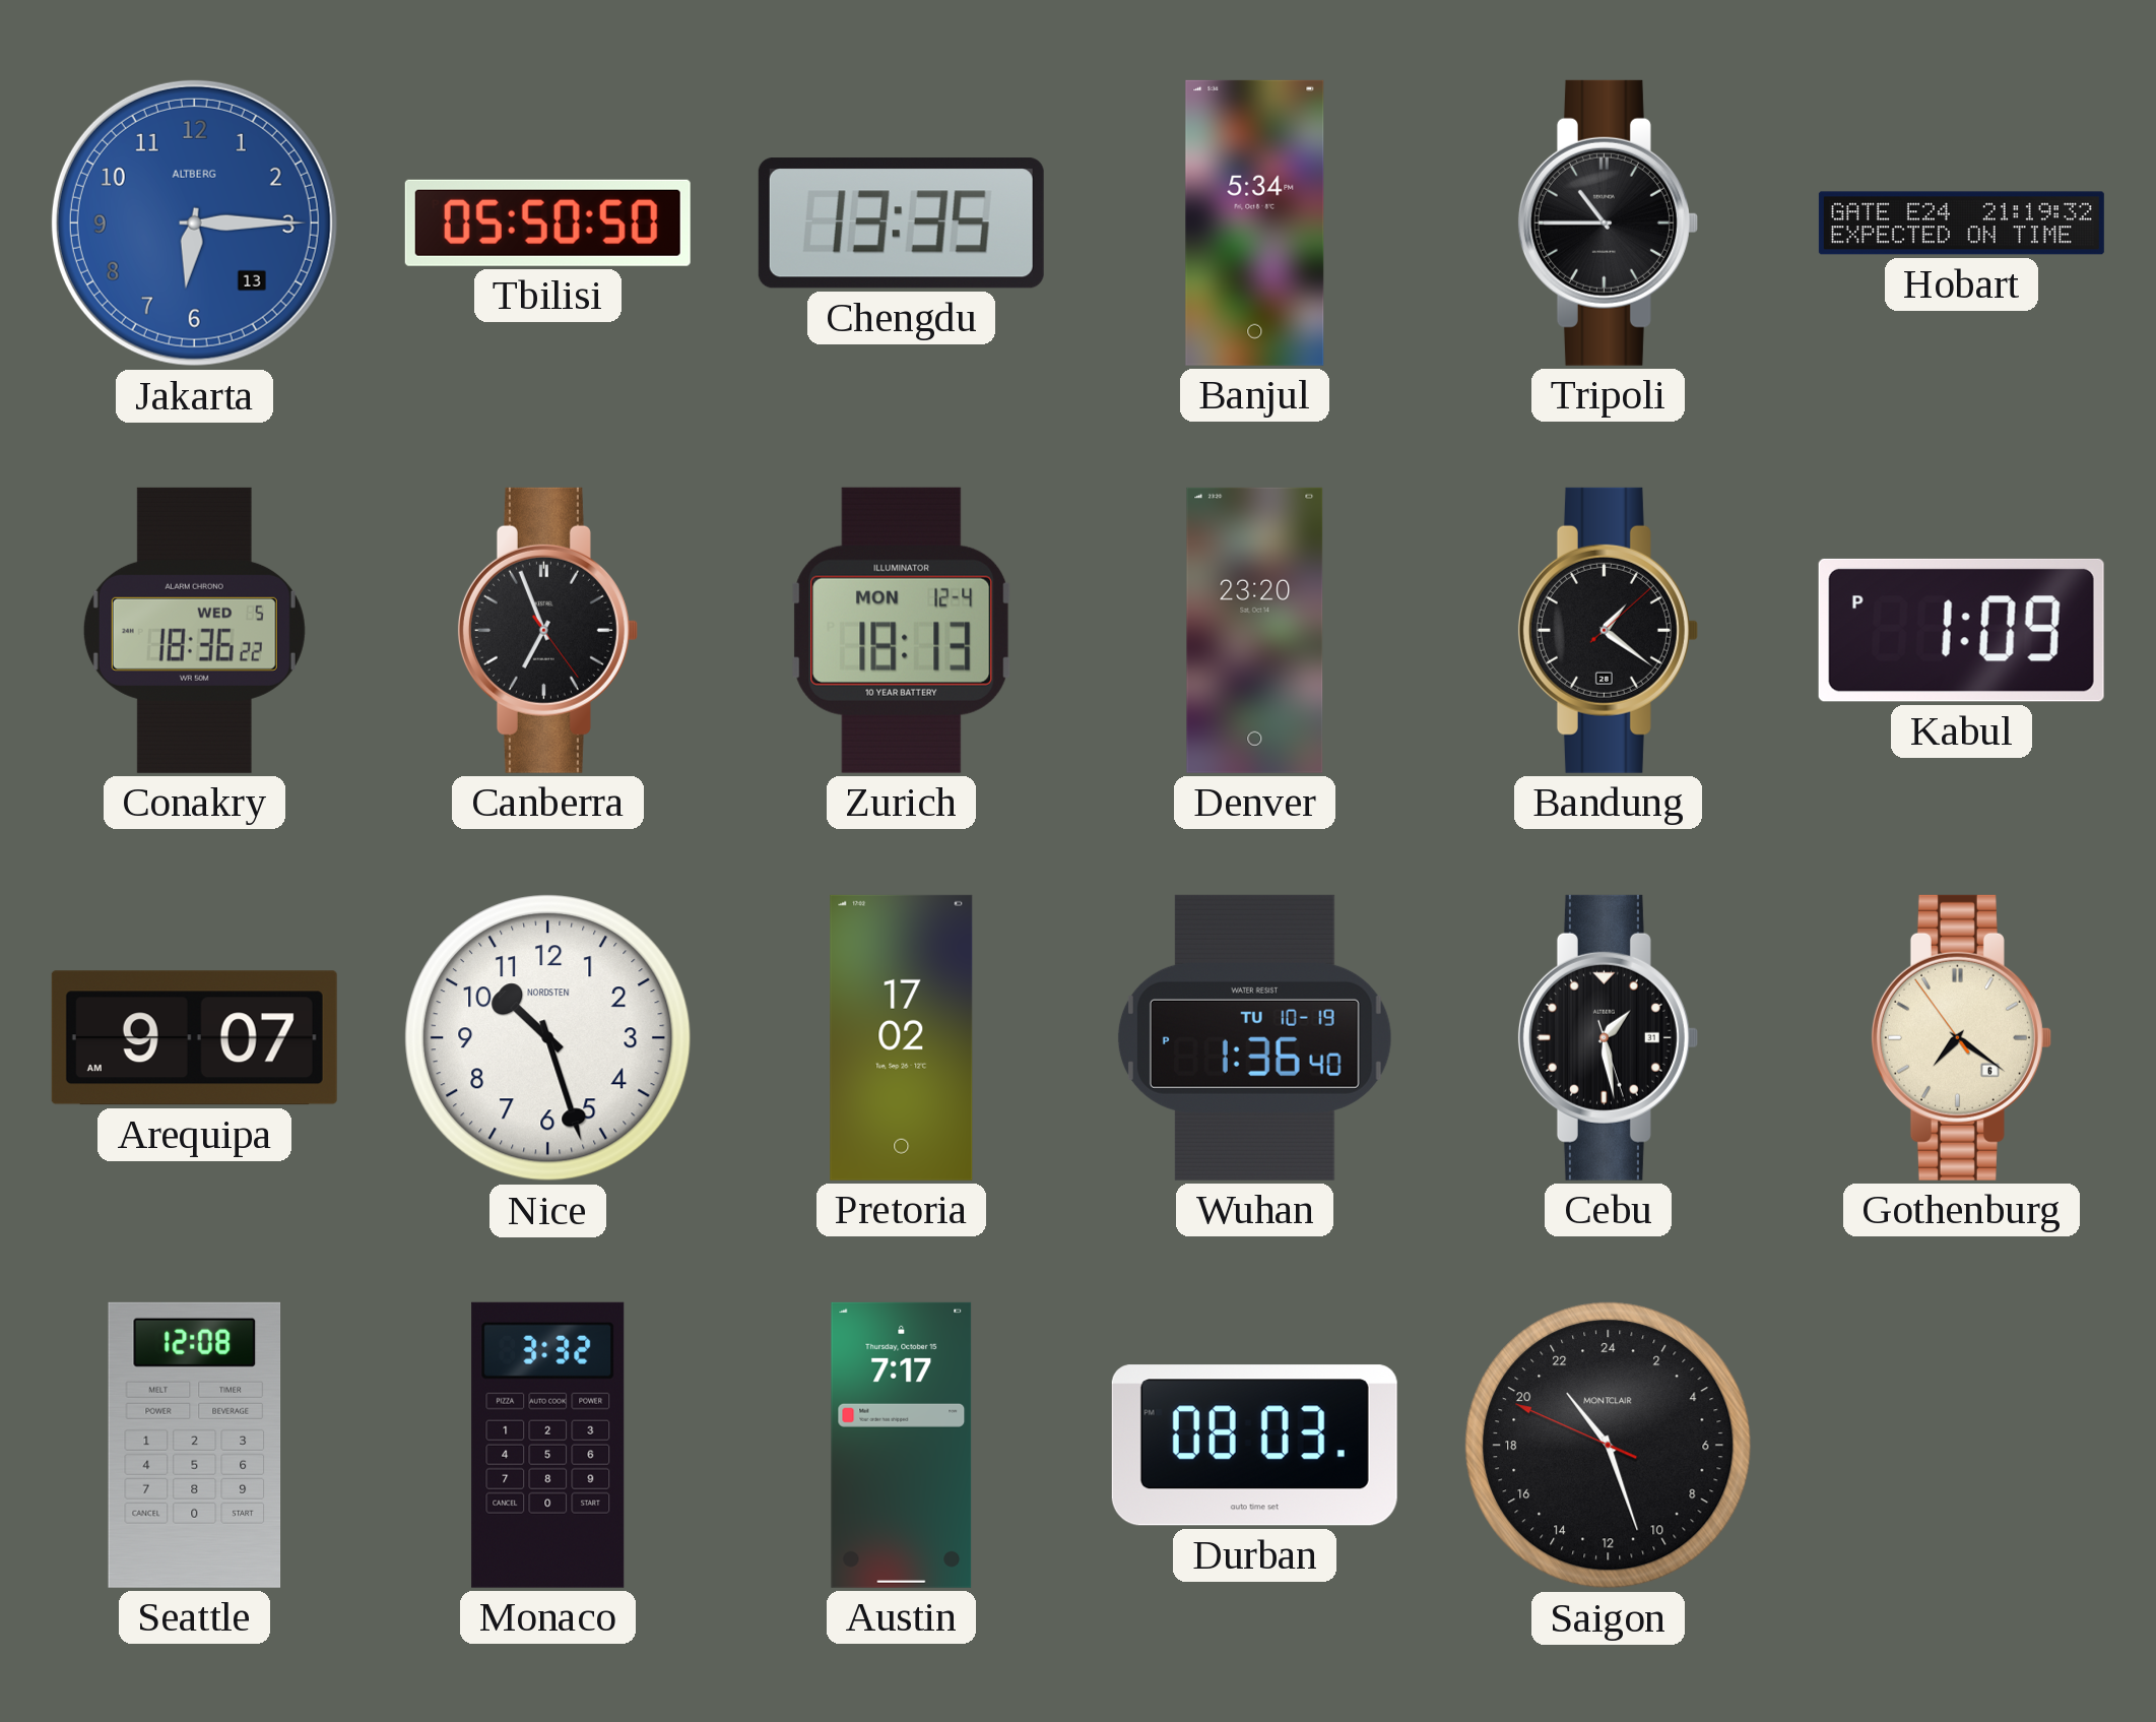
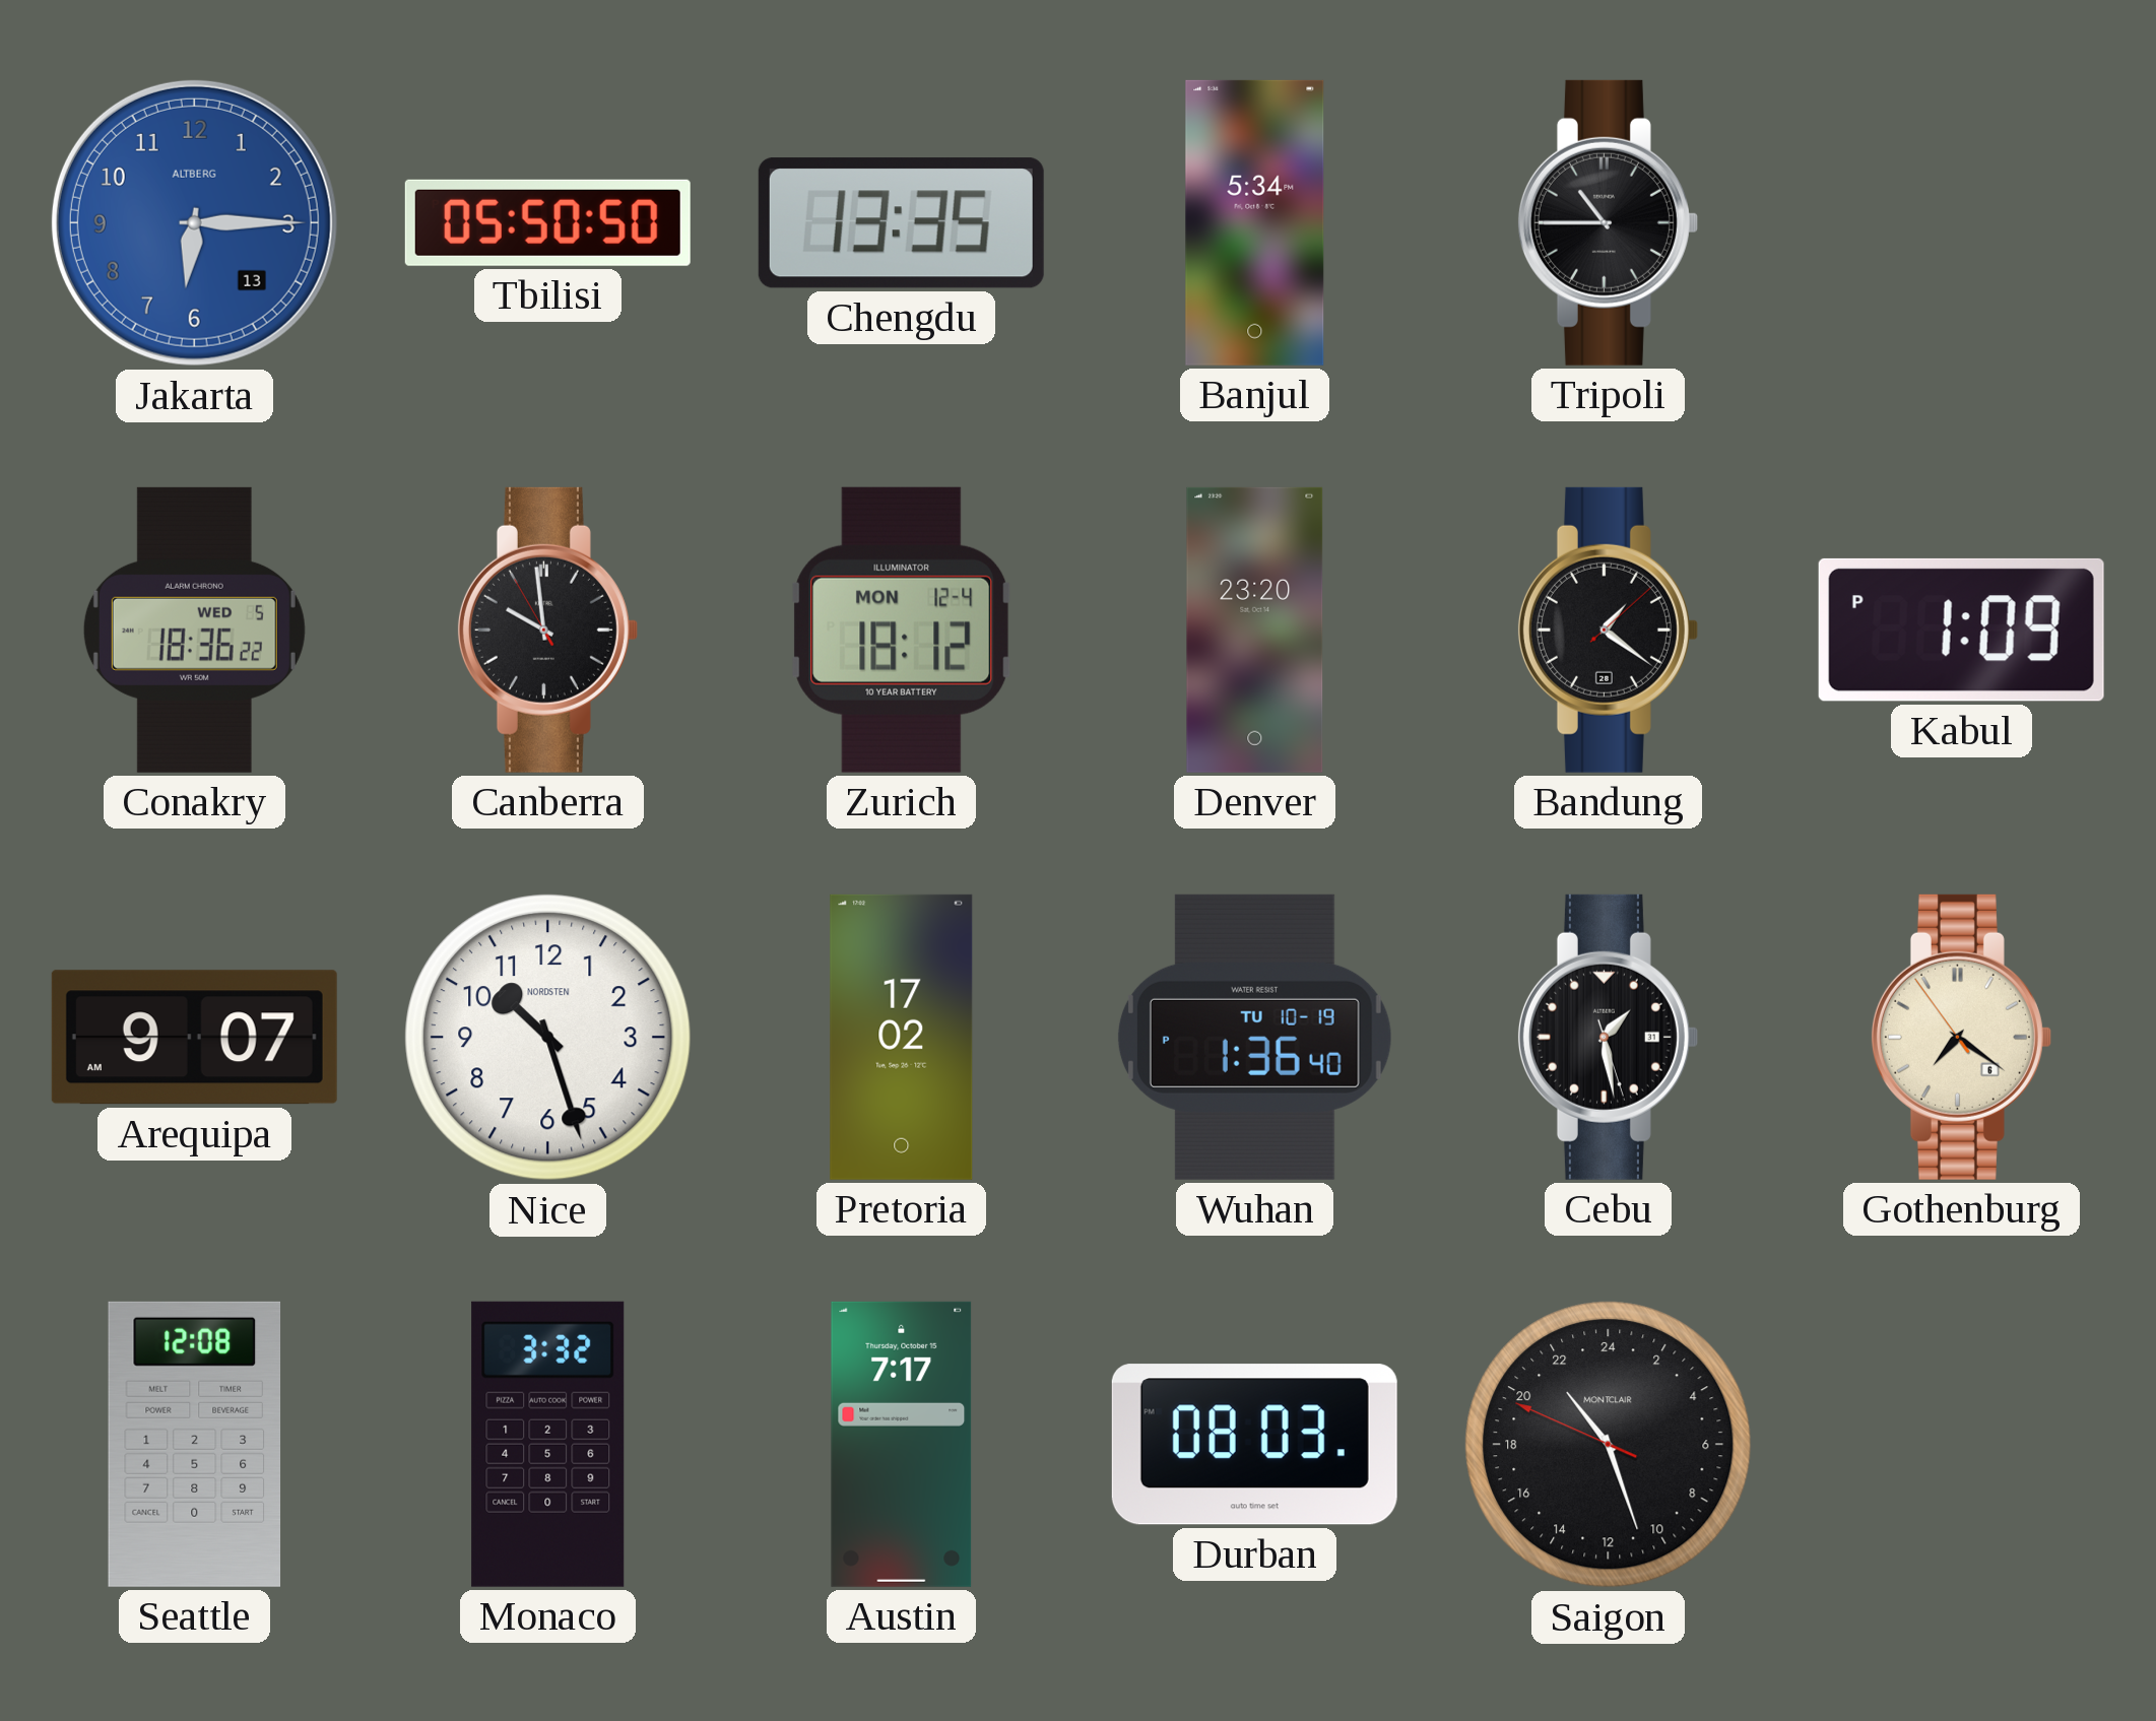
Hobart: 21:19 -> none
Canberra: 6:56 -> 9:58
Zurich: 18:13 -> 18:12
